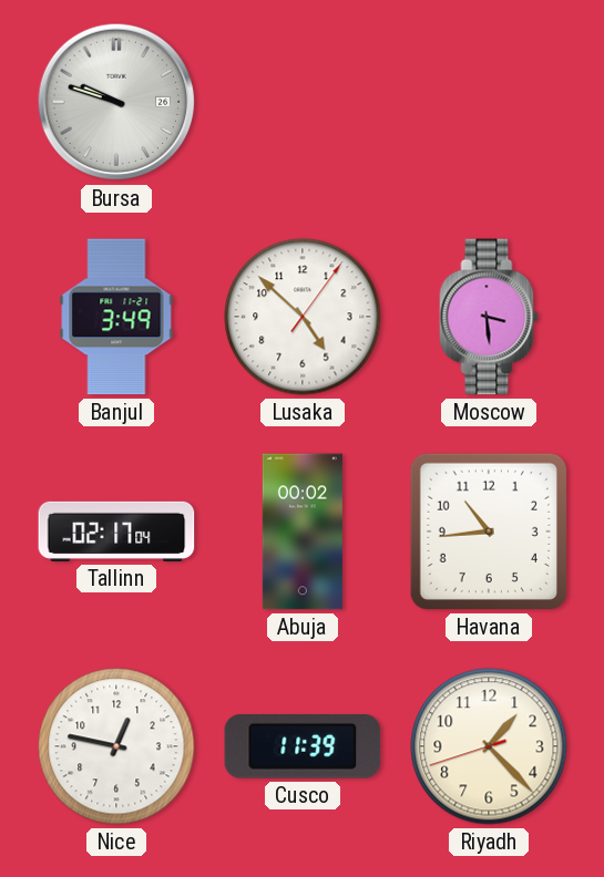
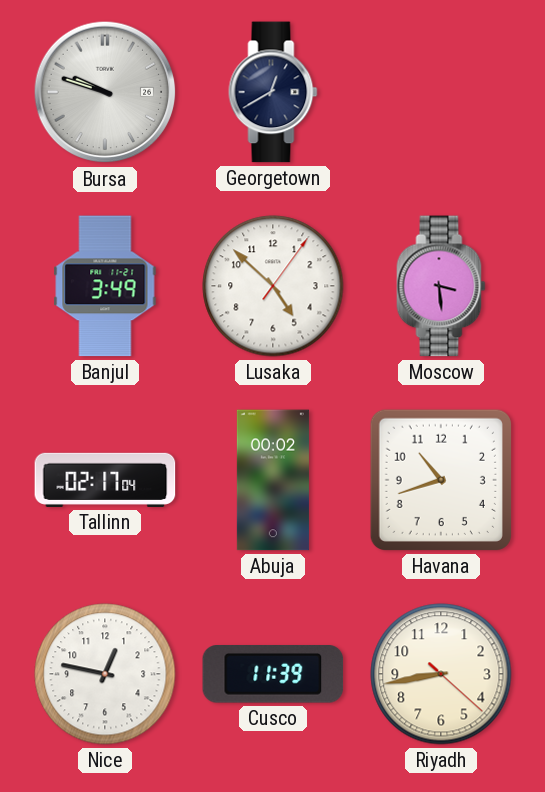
Georgetown: none -> 12:40
Havana: 10:44 -> 10:42
Riyadh: 1:22 -> 8:43
